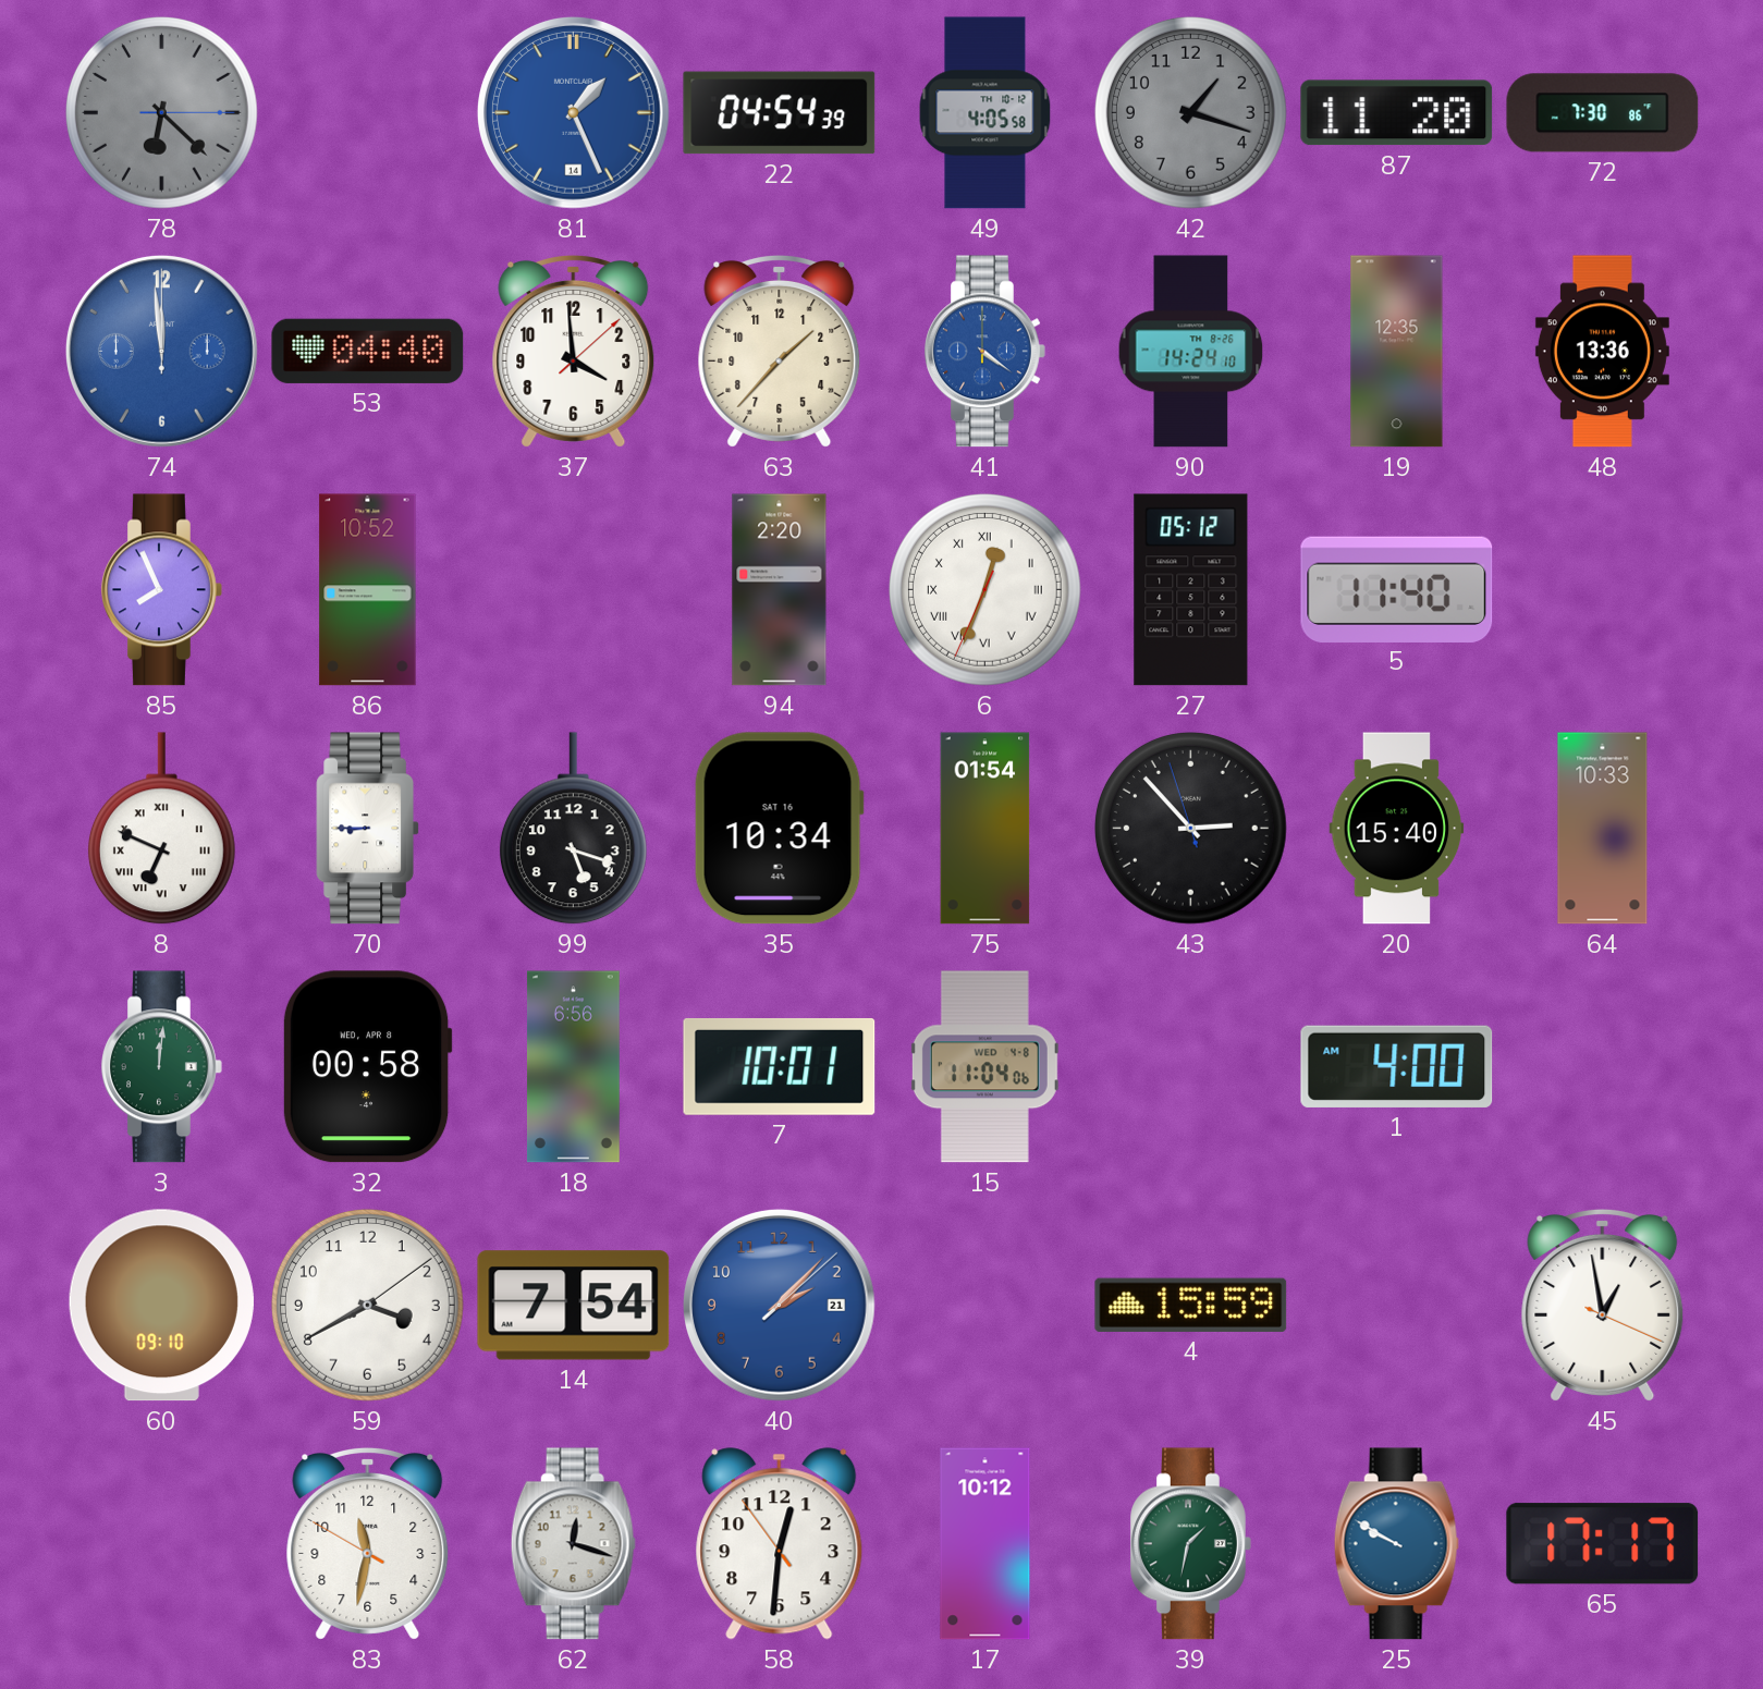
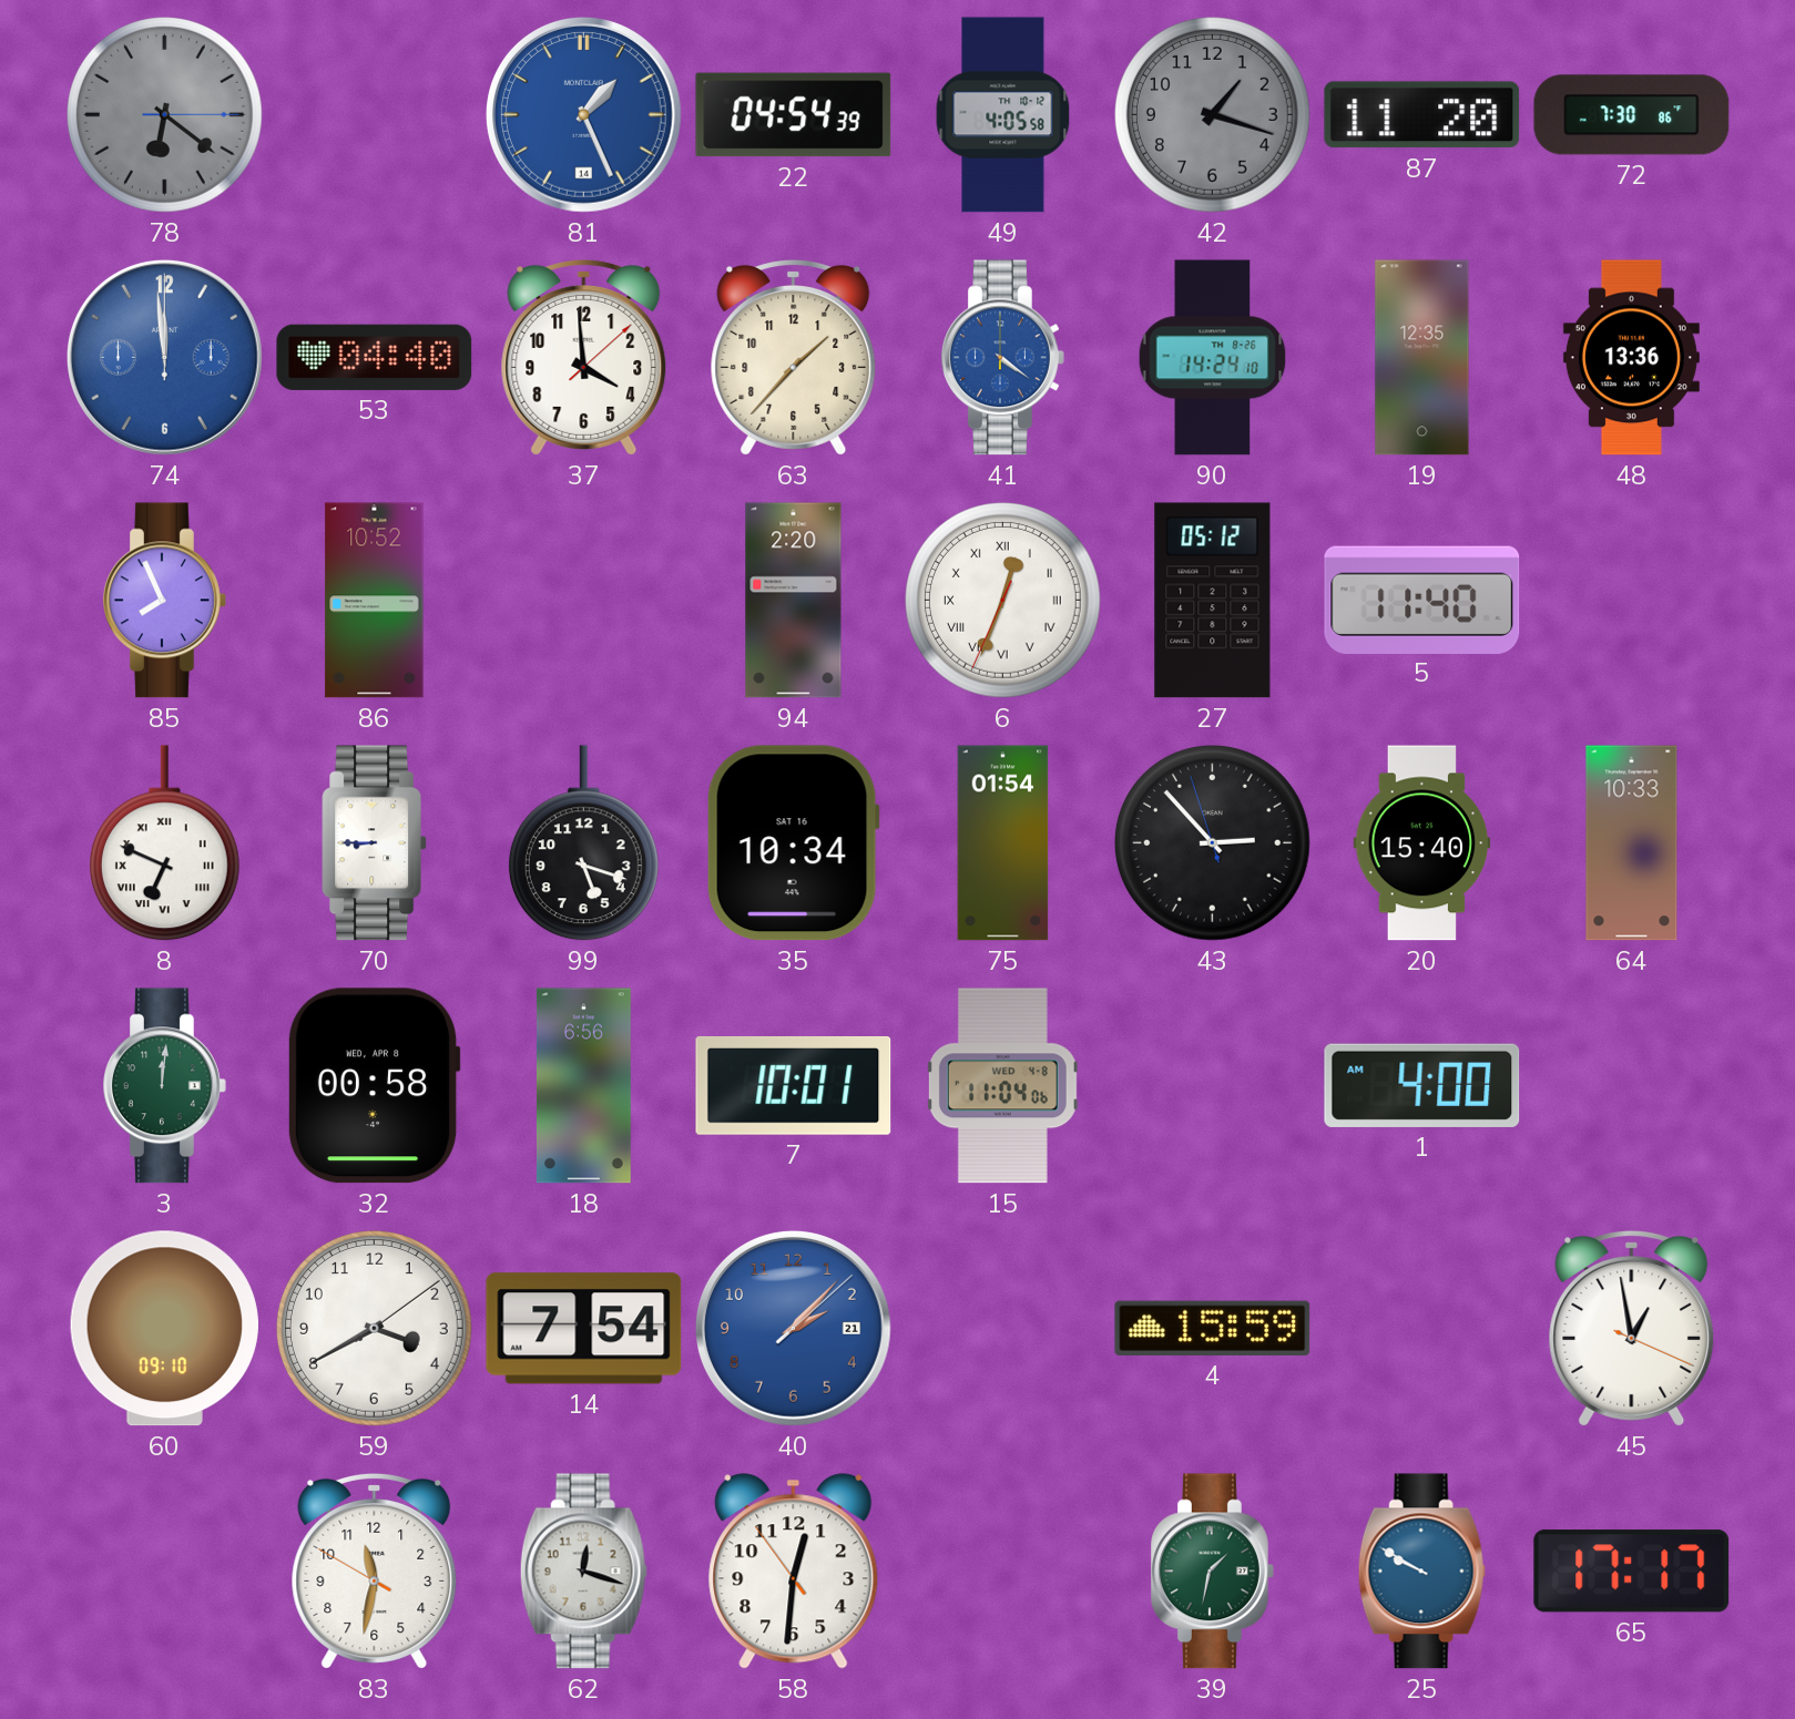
78: 6:22 -> 6:21
17: 10:12 -> none
